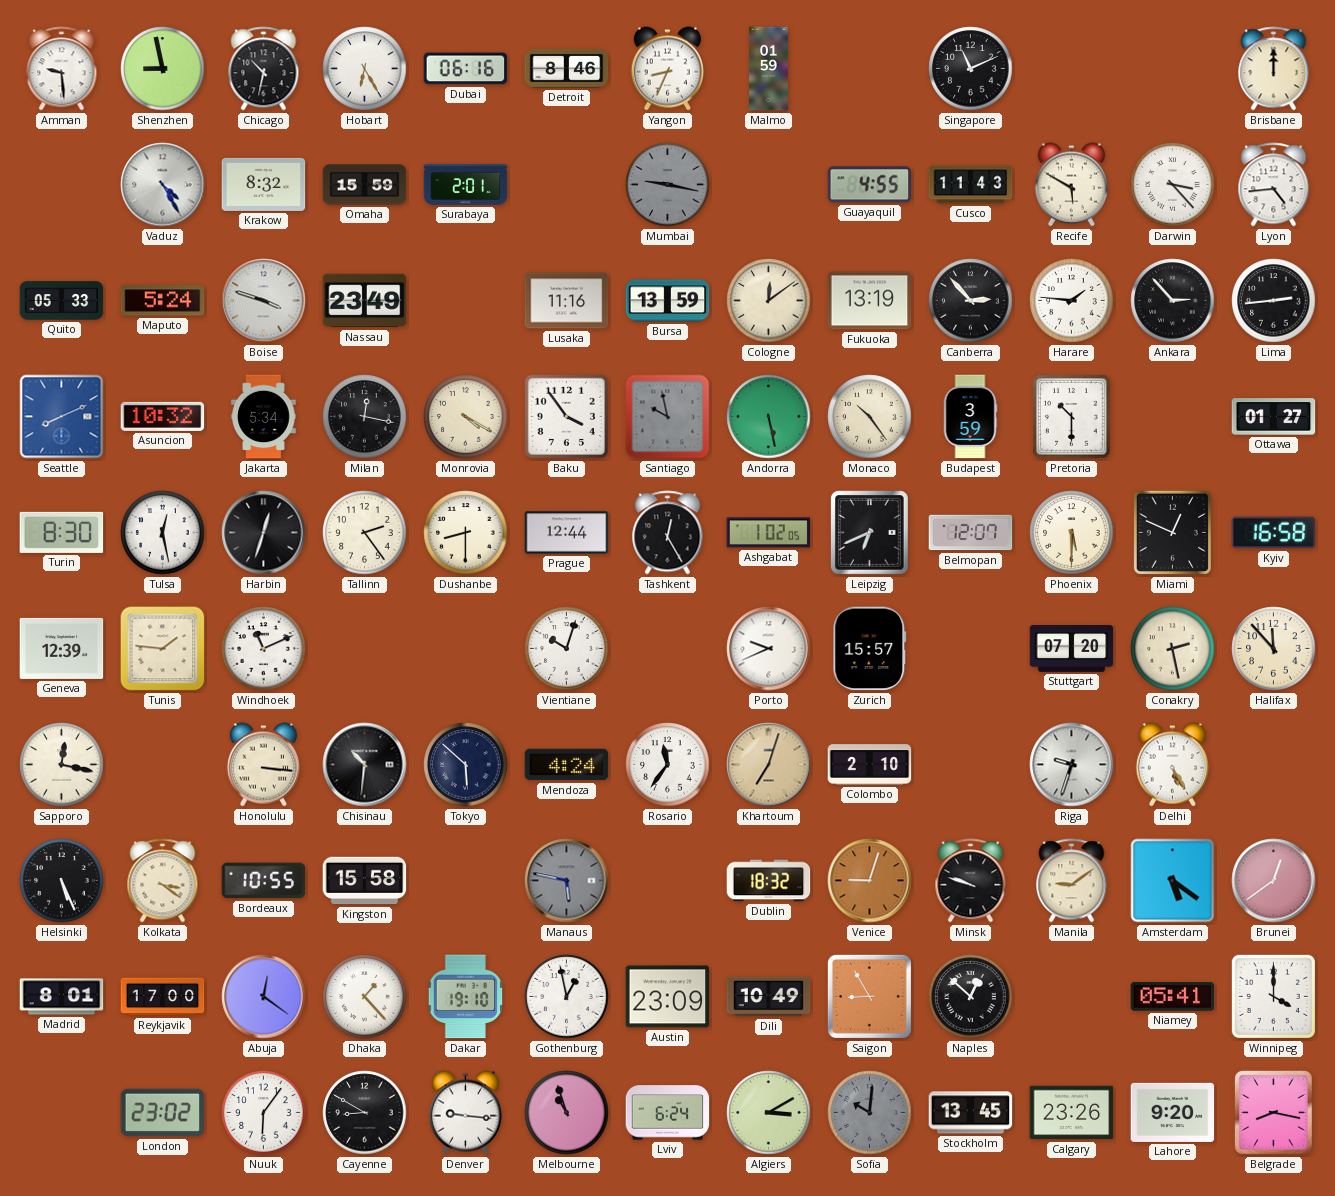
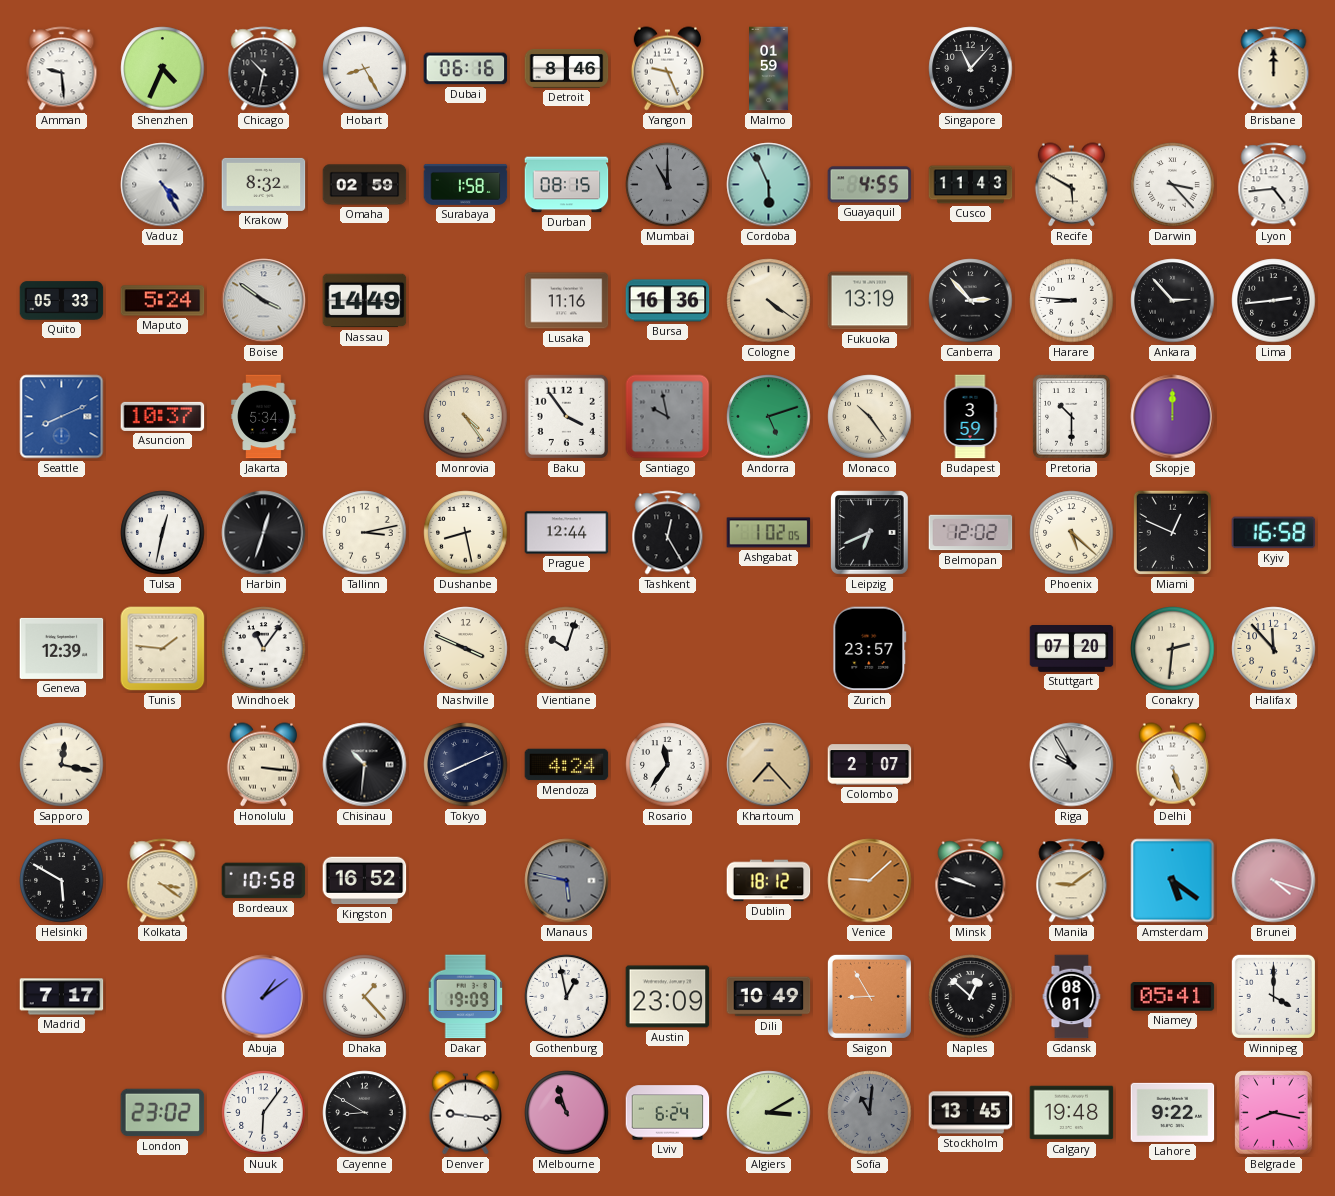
Shenzhen: 8:58 -> 4:34
Hobart: 6:25 -> 8:25
Yangon: 8:34 -> 9:26
Singapore: 11:11 -> 11:07
Omaha: 15:59 -> 02:59
Surabaya: 2:01 -> 1:58
Durban: none -> 08:15
Mumbai: 9:17 -> 11:00
Cordoba: none -> 5:56
Boise: 3:48 -> 3:51
Nassau: 23:49 -> 14:49
Bursa: 13:59 -> 16:36
Cologne: 12:09 -> 4:21
Harare: 1:46 -> 8:46
Asuncion: 10:32 -> 10:37
Milan: 12:17 -> none
Monrovia: 4:20 -> 4:24
Andorra: 5:28 -> 5:12
Skopje: none -> 12:00
Ottawa: 01:27 -> none
Turin: 8:30 -> none
Tulsa: 12:28 -> 12:32
Tallinn: 2:24 -> 3:13
Dushanbe: 8:30 -> 8:28
Belmopan: 12:07 -> 12:02
Phoenix: 5:30 -> 5:22
Windhoek: 11:11 -> 11:06
Nashville: none -> 3:49
Porto: 9:41 -> none
Zurich: 15:57 -> 23:57
Conakry: 2:28 -> 2:31
Tokyo: 5:52 -> 8:11
Khartoum: 7:03 -> 7:23
Colombo: 2:10 -> 2:07
Riga: 9:33 -> 9:55
Delhi: 5:25 -> 5:27
Helsinki: 5:26 -> 5:50
Bordeaux: 10:55 -> 10:58
Kingston: 15:58 -> 16:52
Dublin: 18:32 -> 18:12
Venice: 9:03 -> 9:08
Brunei: 12:39 -> 4:18
Madrid: 8:01 -> 7:17
Reykjavik: 17:00 -> none
Abuja: 12:21 -> 1:09
Dakar: 19:10 -> 19:09
Gdansk: none -> 08:01
Sofia: 10:01 -> 11:01
Calgary: 23:26 -> 19:48
Lahore: 9:20 -> 9:22
